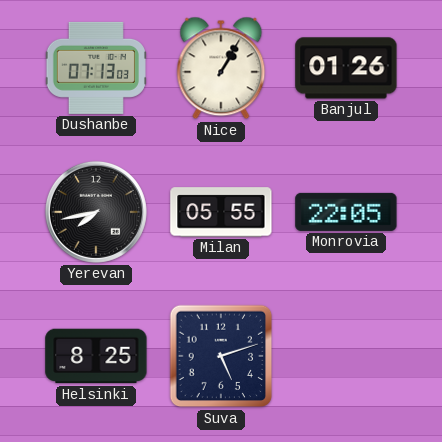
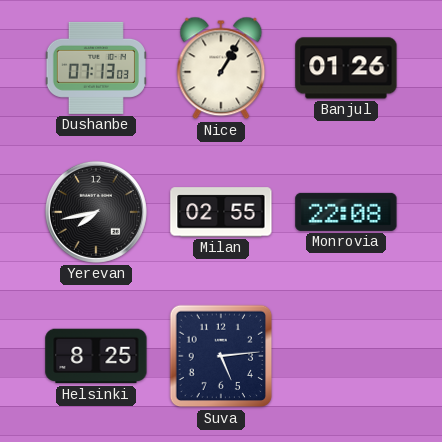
Milan: 05:55 -> 02:55
Monrovia: 22:05 -> 22:08
Suva: 5:12 -> 5:14
